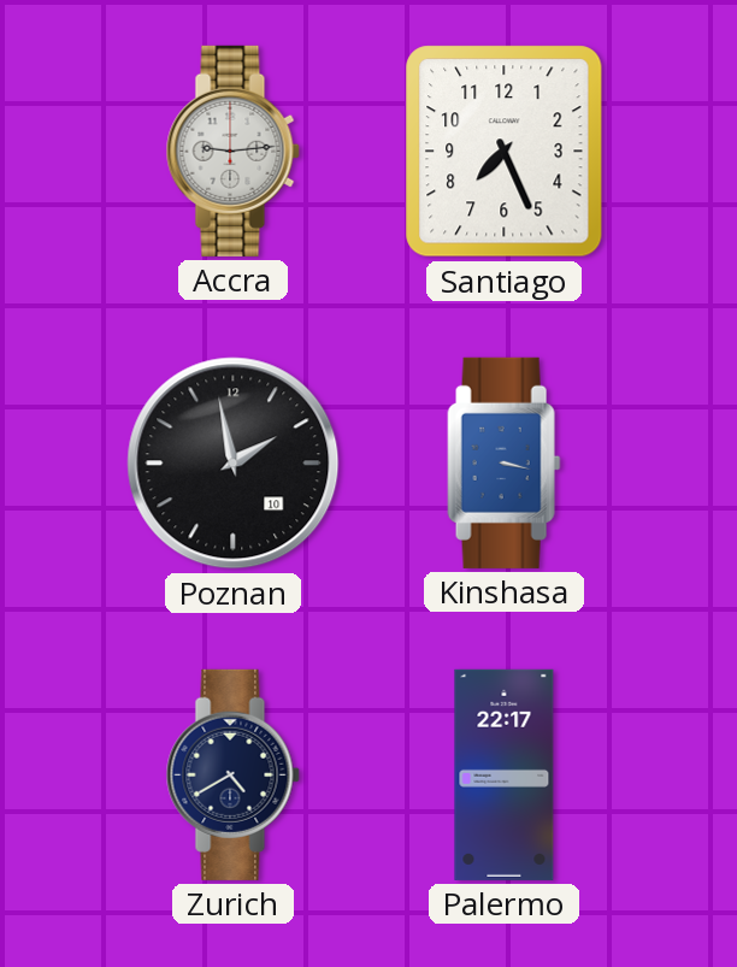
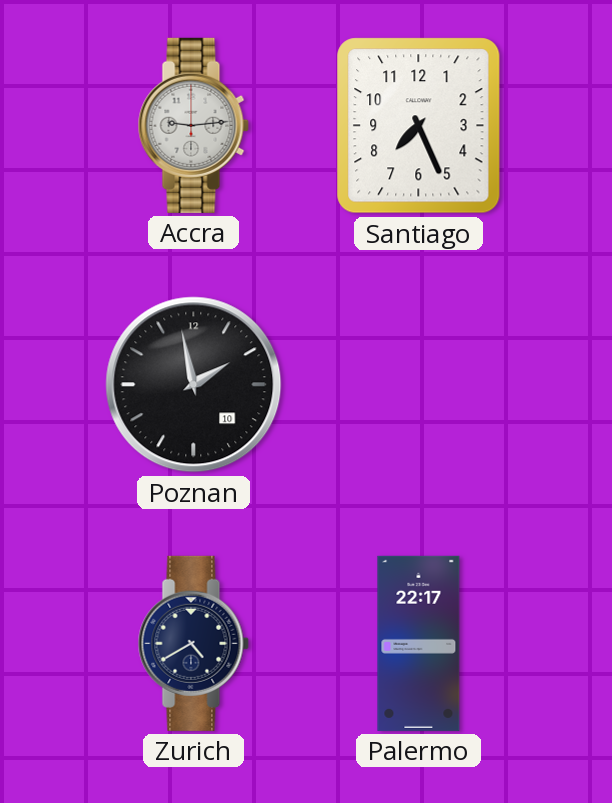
Kinshasa: 3:17 -> none
